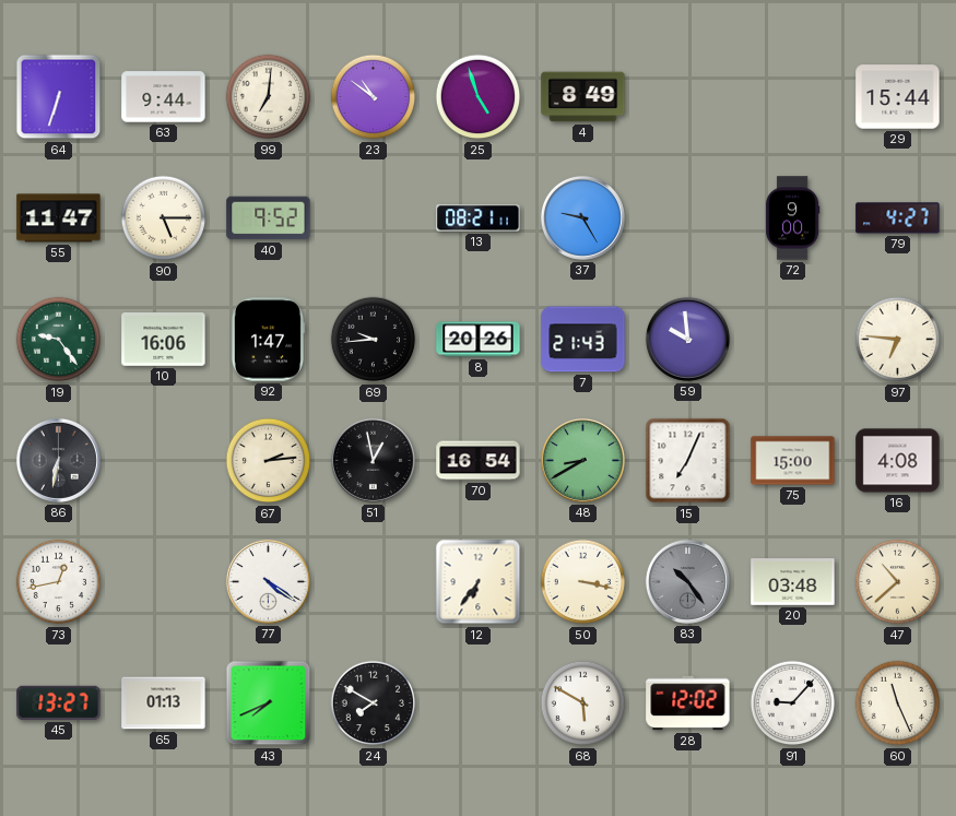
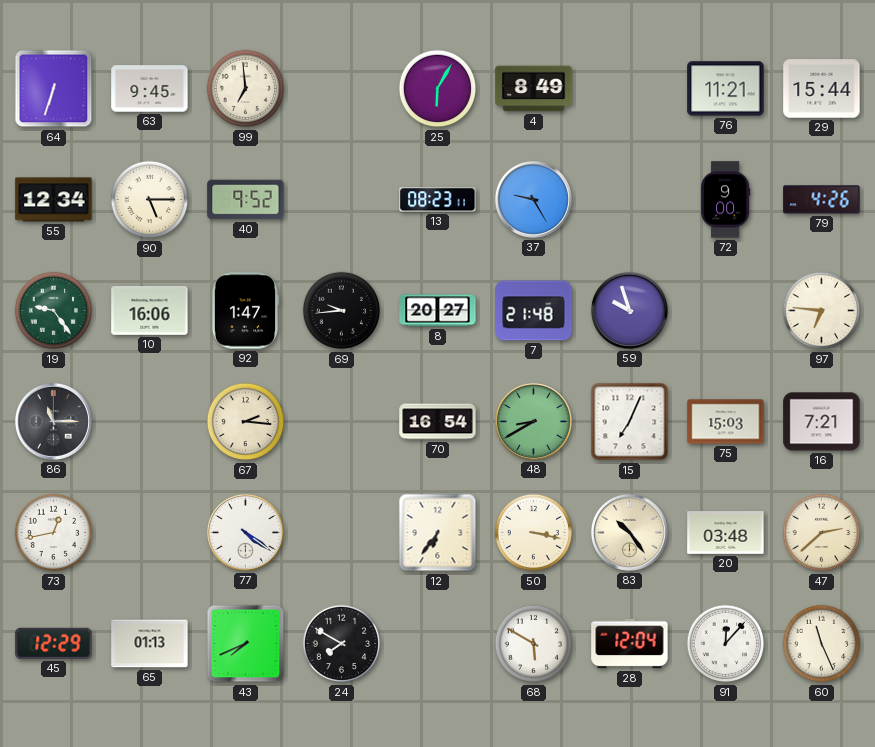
63: 9:44 -> 9:45
99: 7:01 -> 6:59
23: 10:51 -> none
25: 4:57 -> 6:05
76: none -> 11:21
55: 11:47 -> 12:34
13: 08:21 -> 08:23
79: 4:27 -> 4:26
8: 20:26 -> 20:27
7: 21:43 -> 21:48
59: 9:59 -> 9:57
86: 6:32 -> 11:15
67: 2:14 -> 2:16
51: 12:58 -> none
75: 15:00 -> 15:03
16: 4:08 -> 7:21
83 dial: grey -> cream
47: 10:38 -> 2:38
45: 13:27 -> 12:29
28: 12:02 -> 12:04
91: 9:07 -> 12:07
